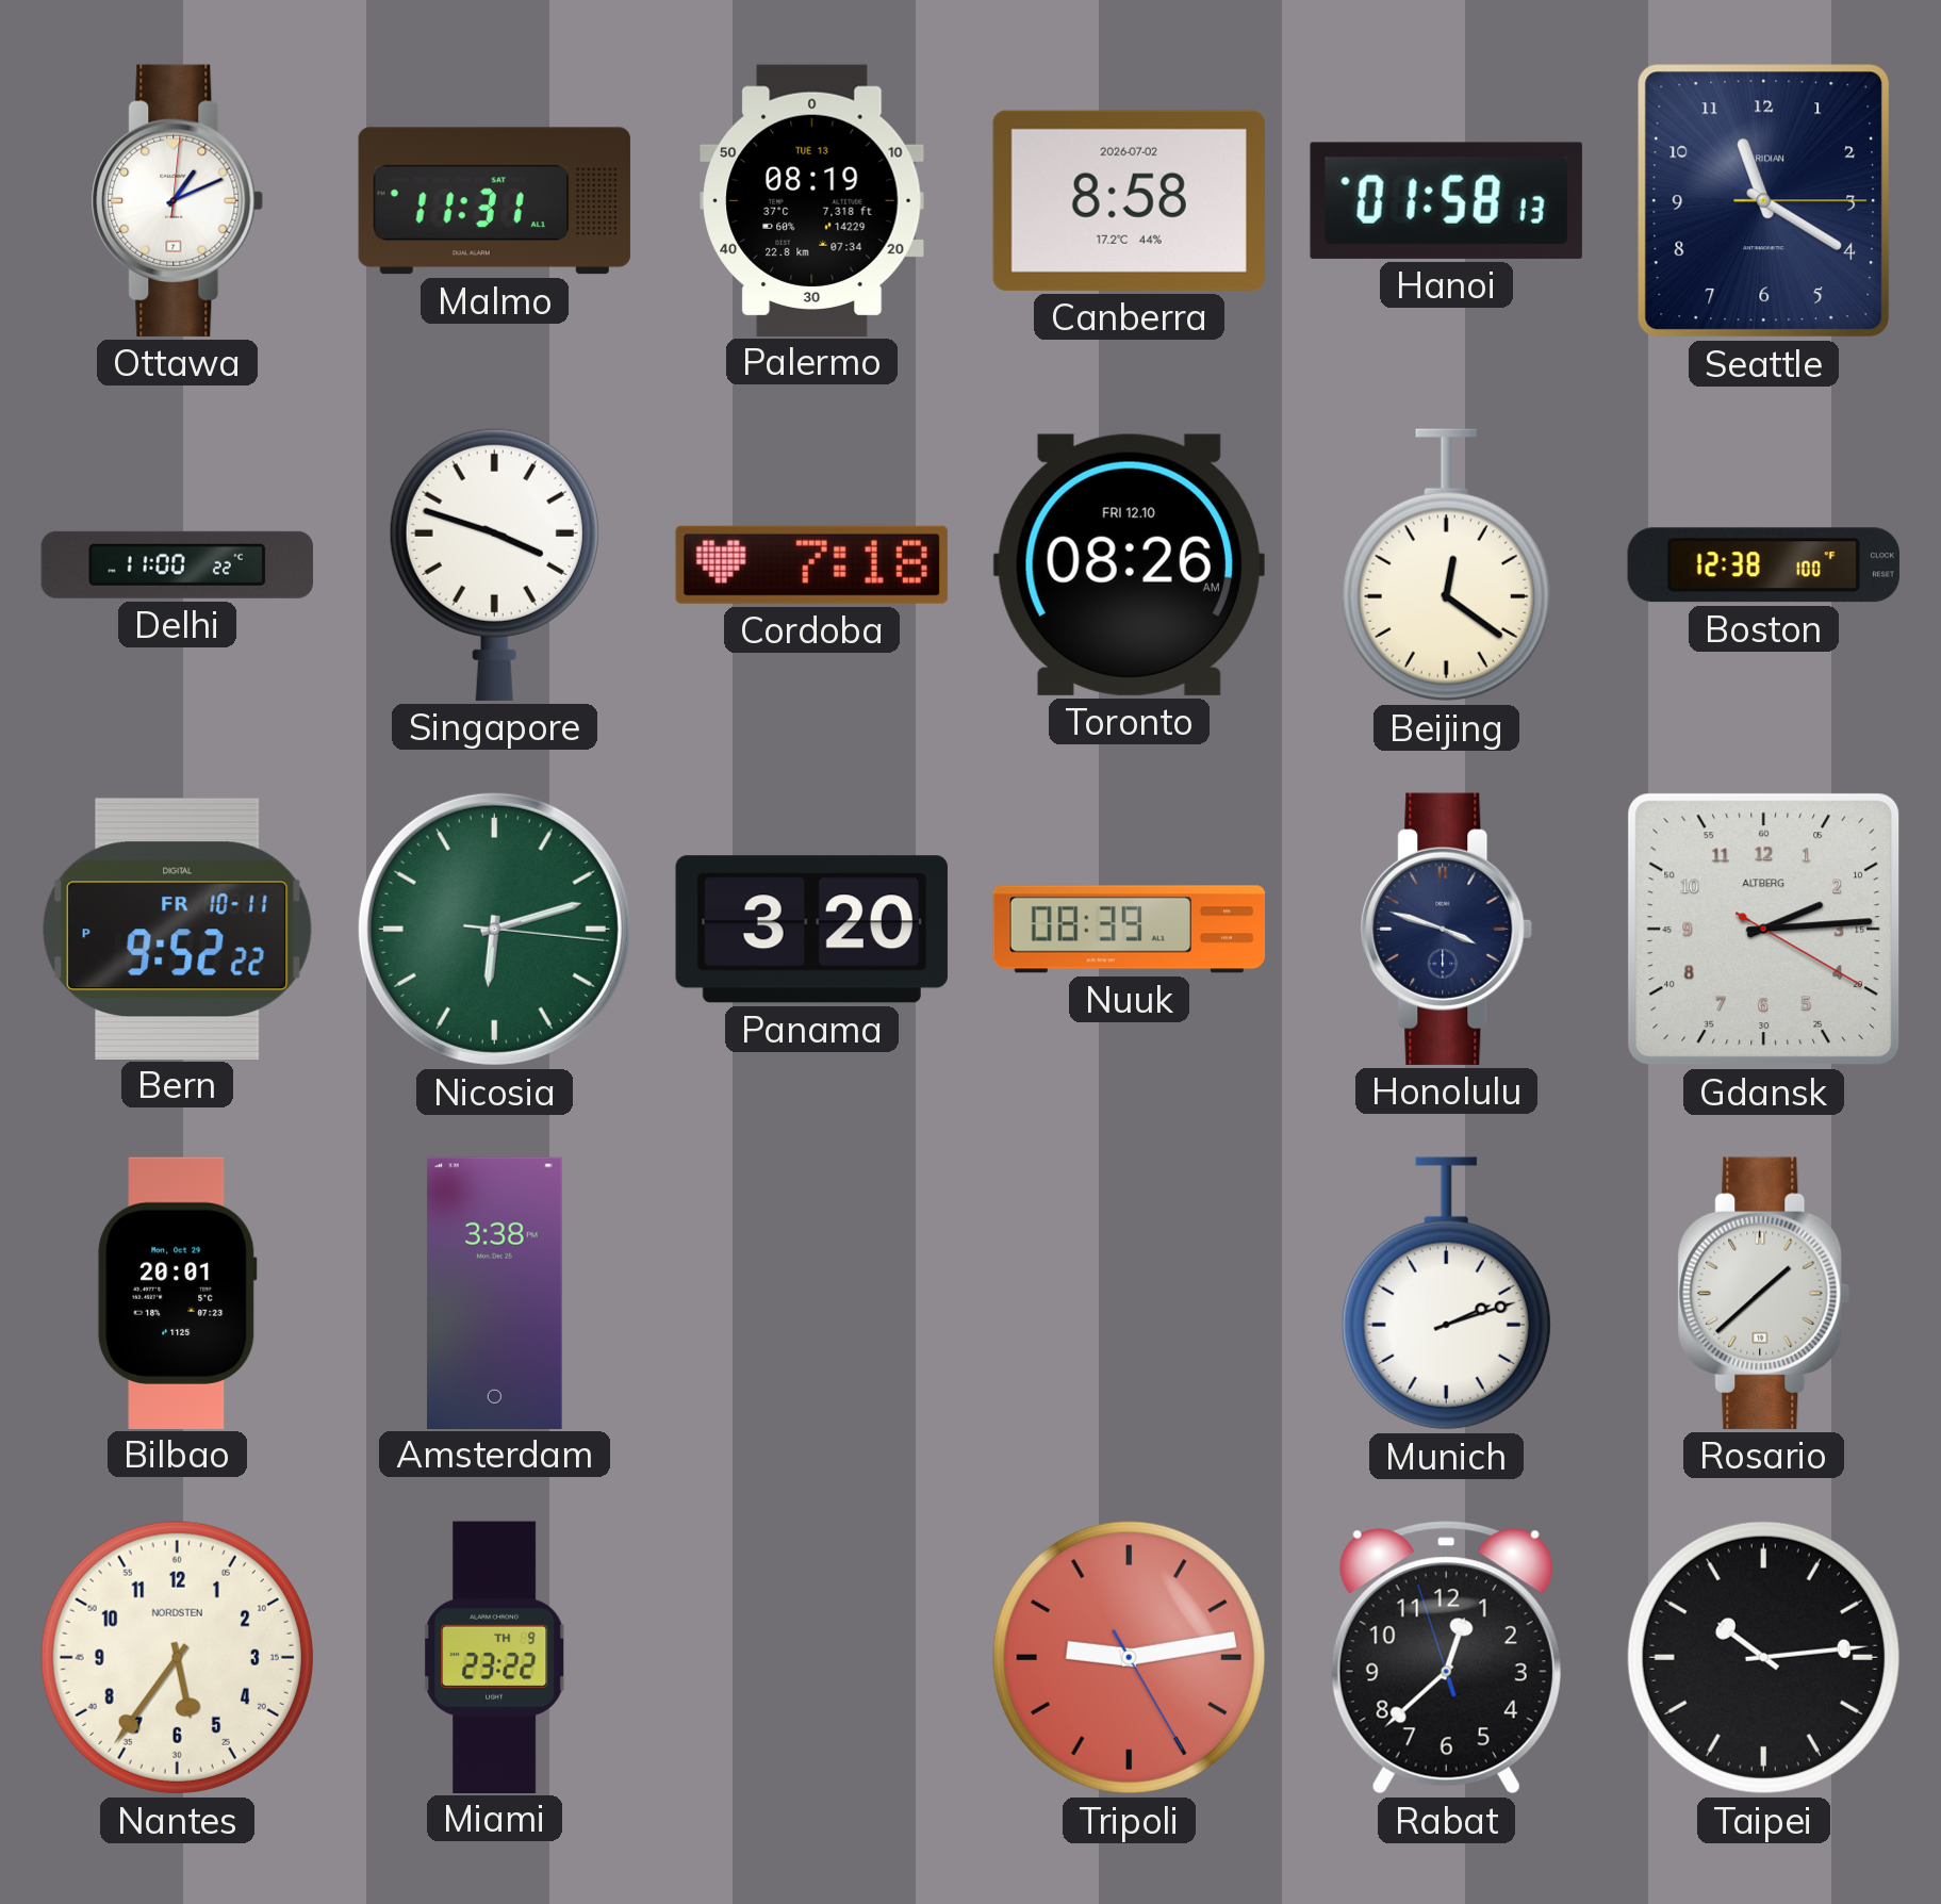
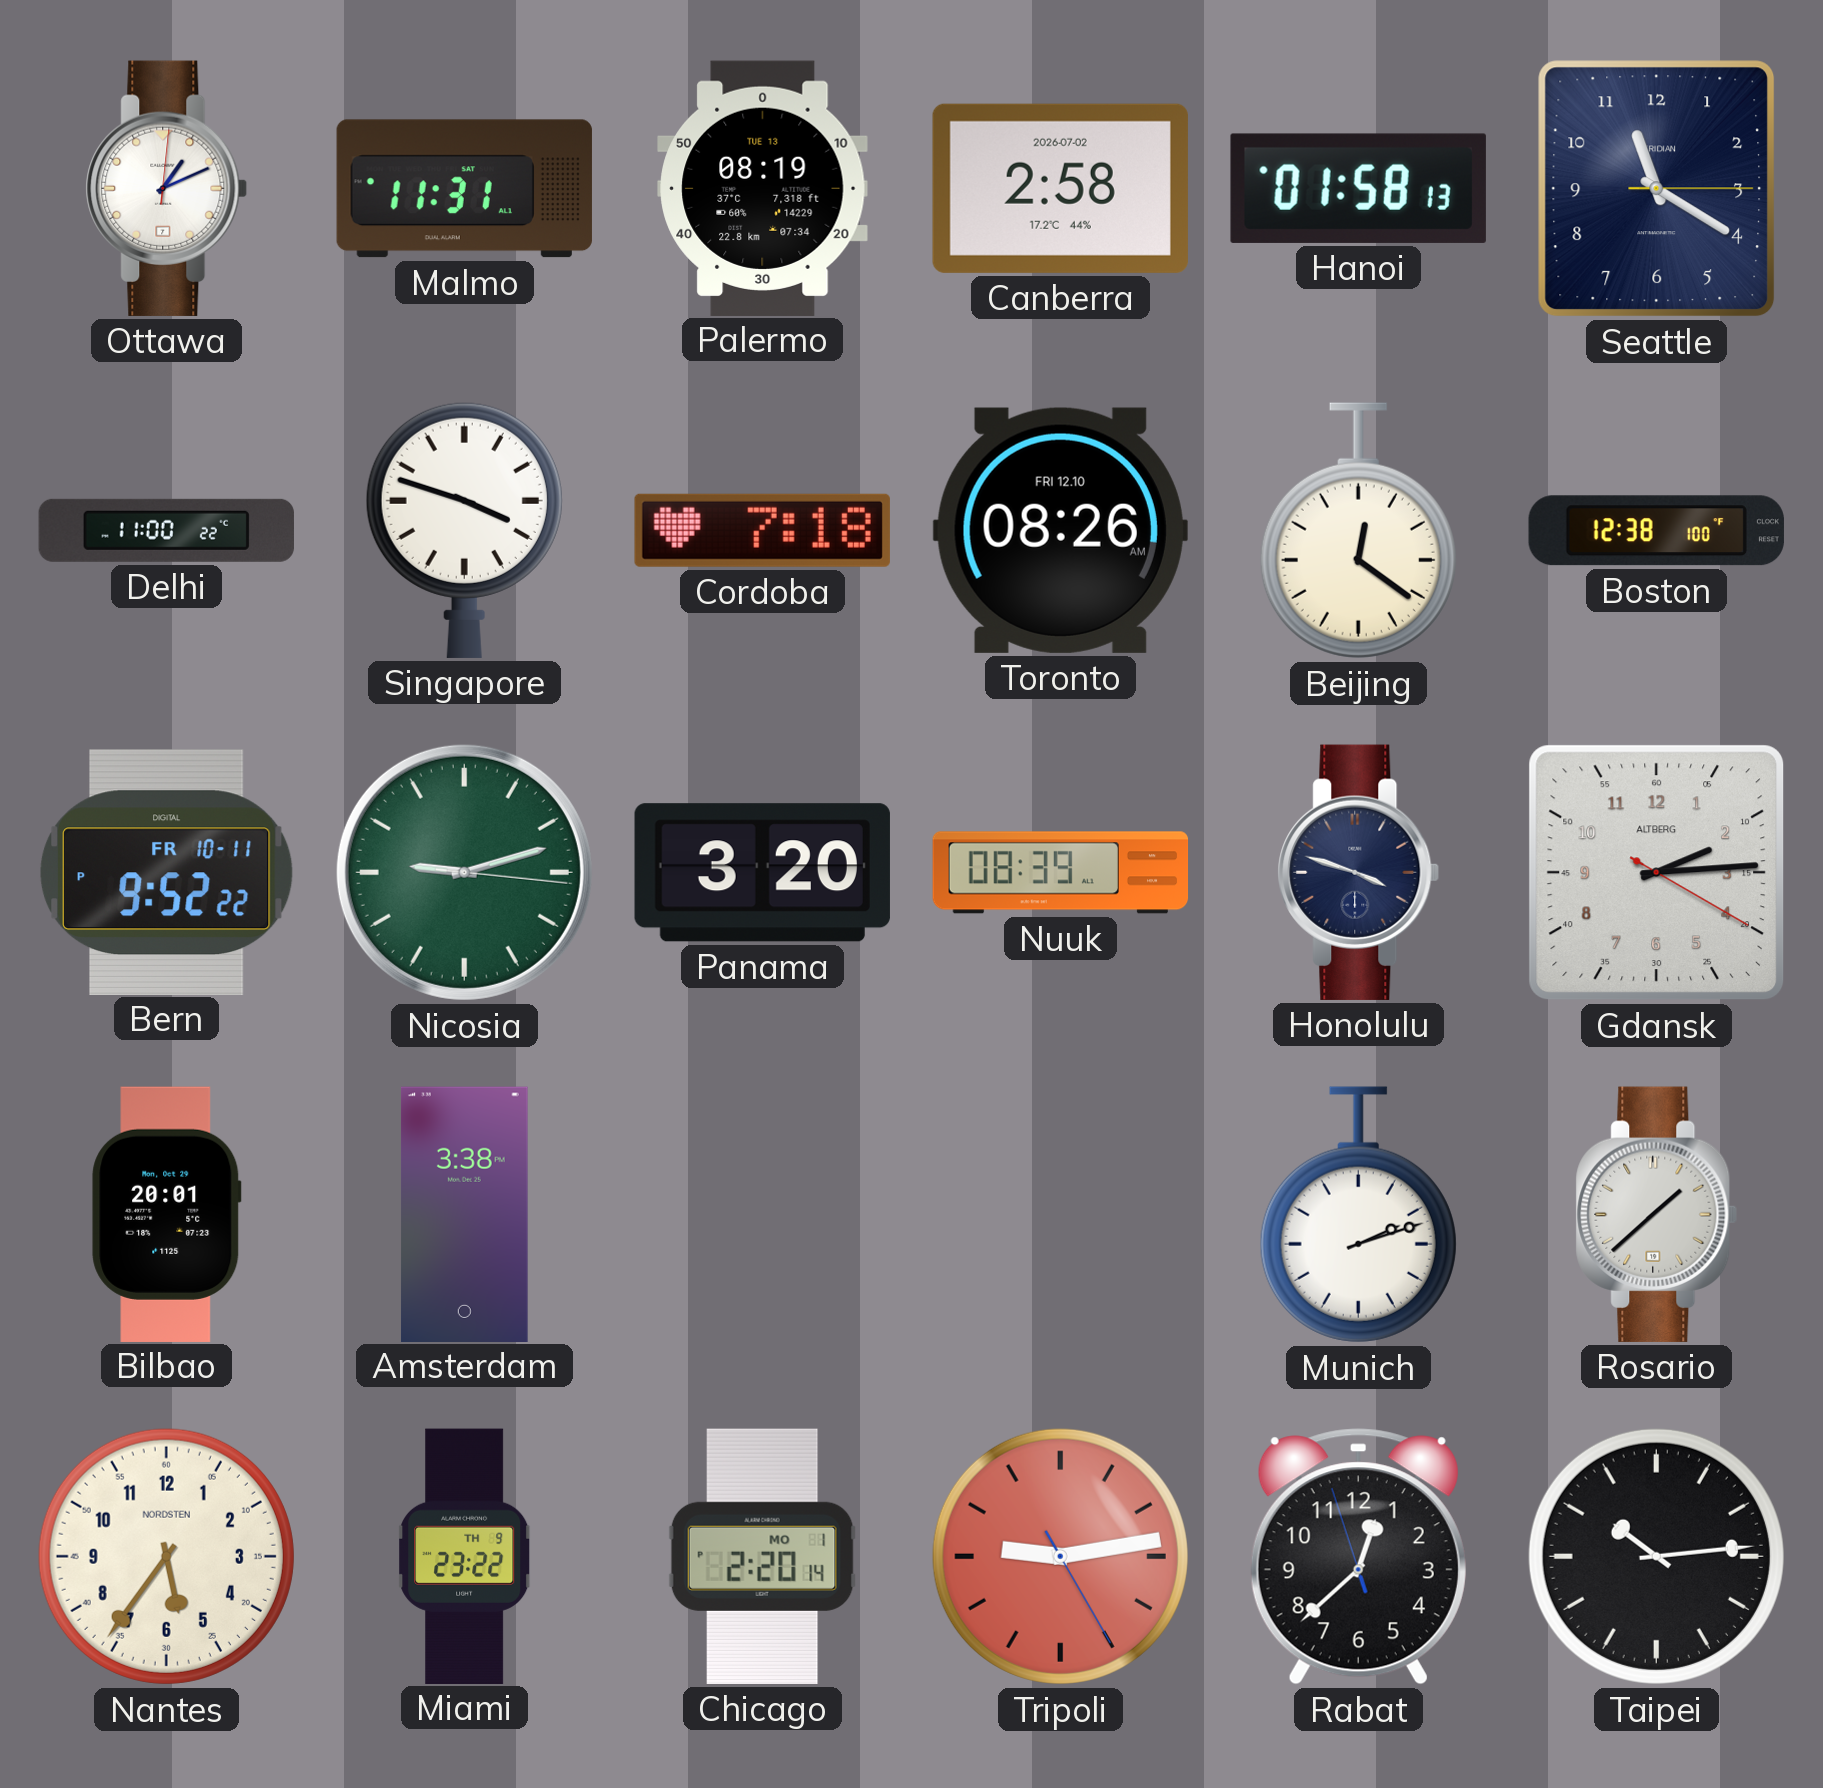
Canberra: 8:58 -> 2:58
Nicosia: 6:12 -> 9:12
Chicago: none -> 2:20
